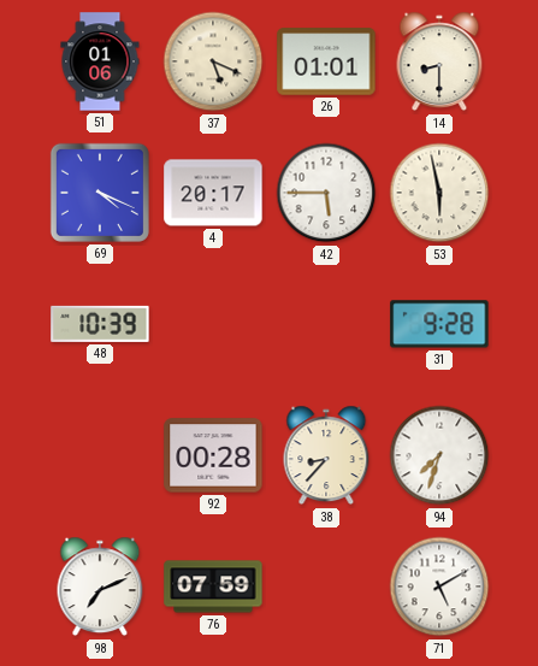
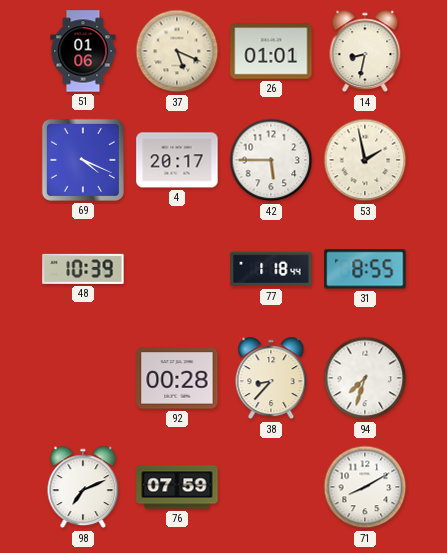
14: 8:30 -> 8:32
53: 5:58 -> 1:58
77: none -> 1:18
31: 9:28 -> 8:55
71: 5:10 -> 8:10
